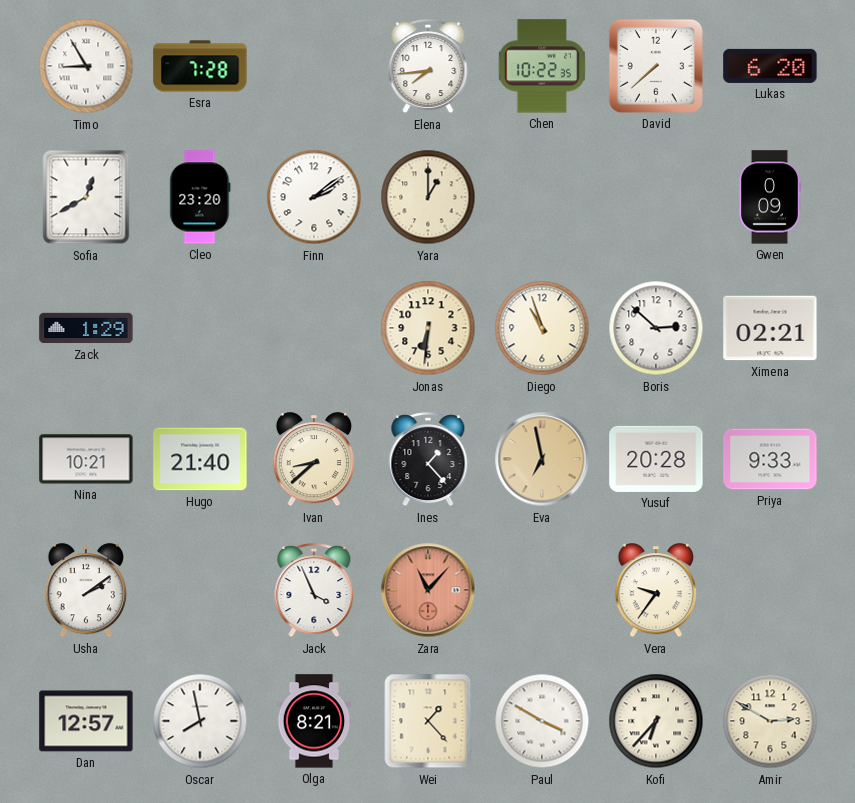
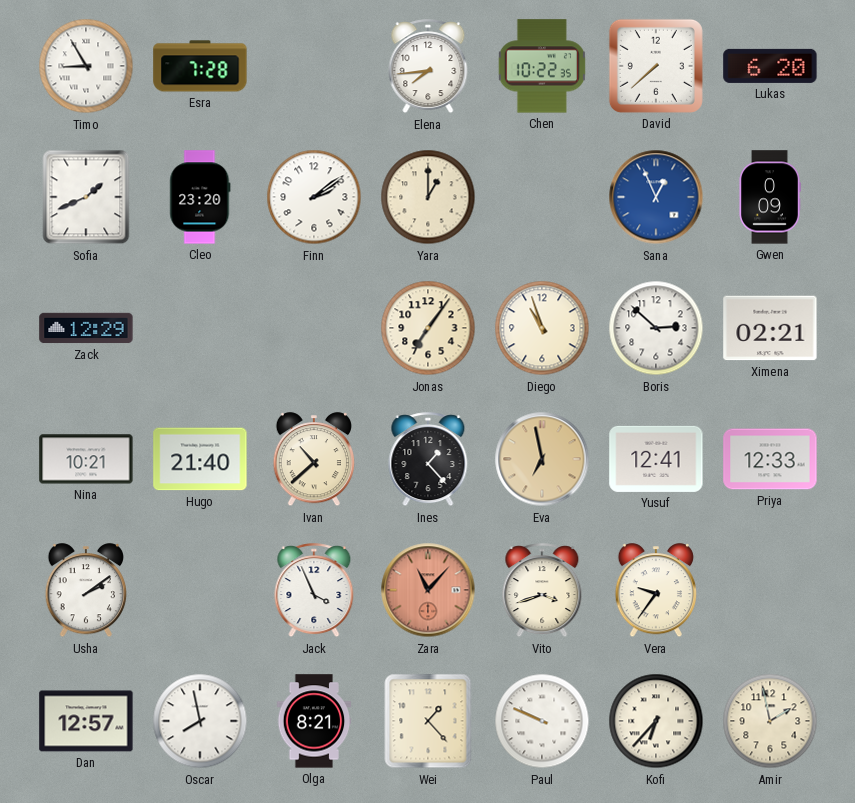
Sofia: 12:40 -> 1:41
Sana: none -> 12:56
Zack: 1:29 -> 12:29
Jonas: 6:31 -> 7:06
Ivan: 8:38 -> 10:38
Yusuf: 20:28 -> 12:41
Priya: 9:33 -> 12:33
Vito: none -> 3:42
Paul: 3:50 -> 9:49
Amir: 2:50 -> 1:58
